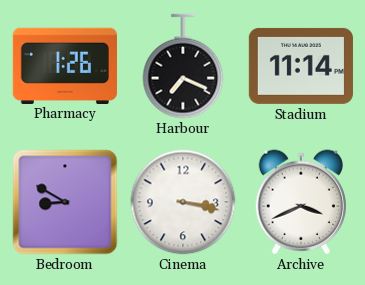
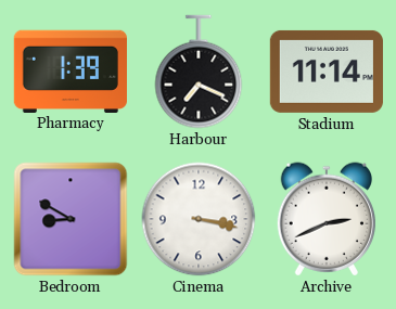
Pharmacy: 1:26 -> 1:39
Archive: 3:41 -> 2:41
